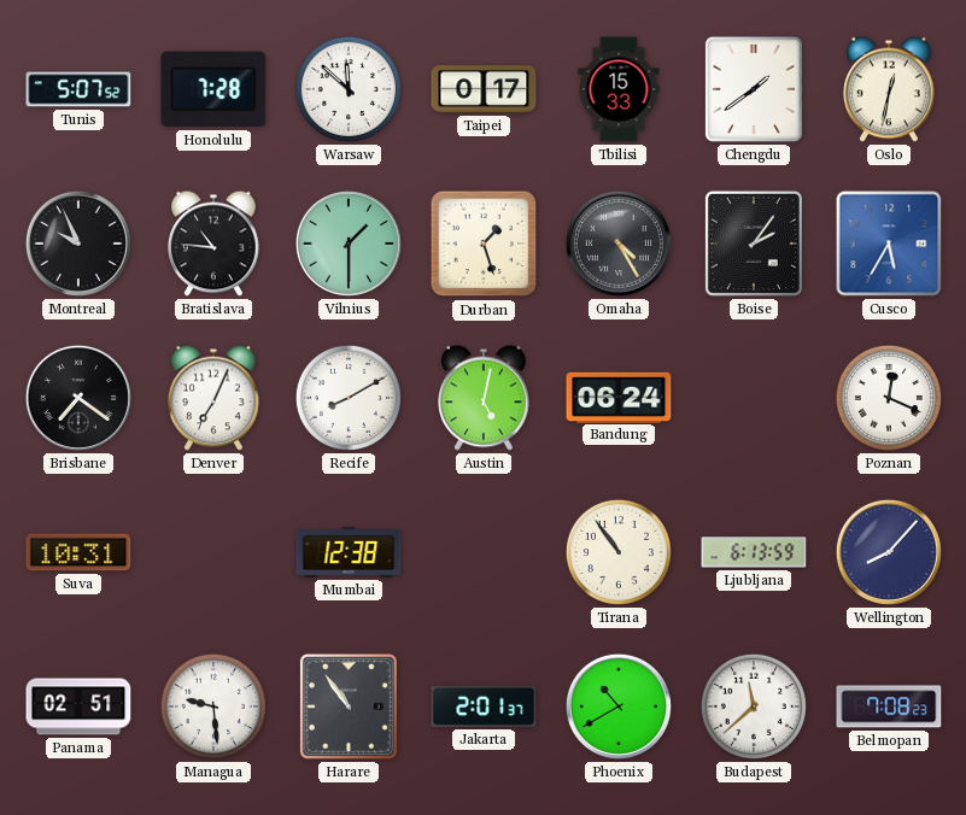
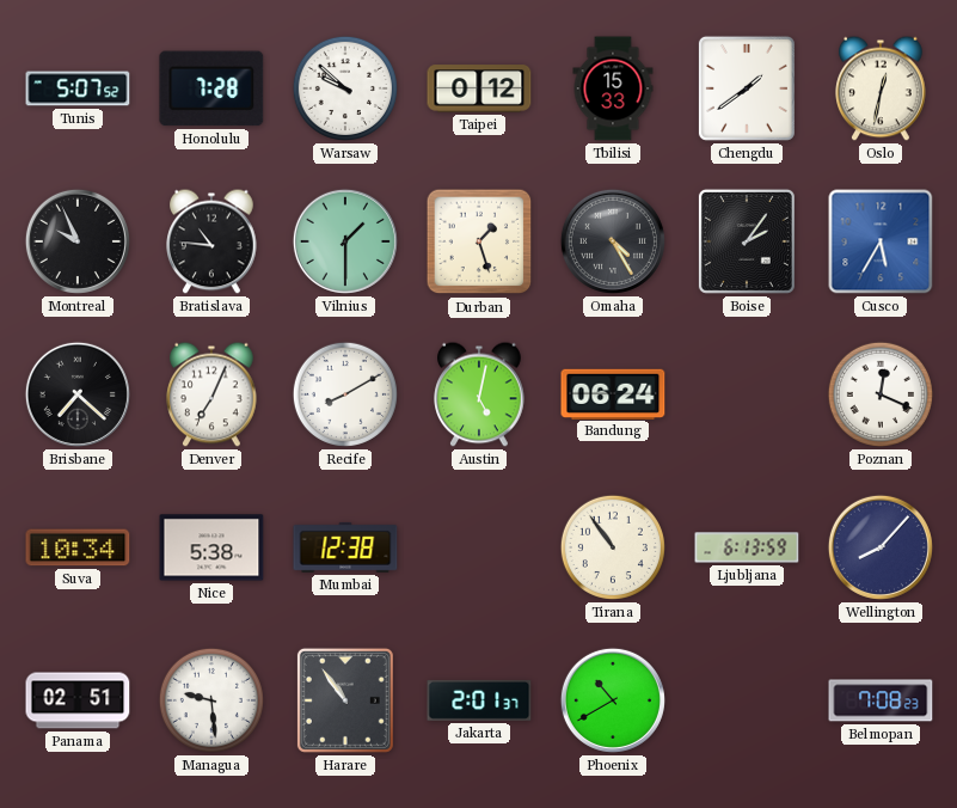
Warsaw: 11:52 -> 9:52
Taipei: 0:17 -> 0:12
Brisbane: 7:21 -> 7:22
Suva: 10:31 -> 10:34
Nice: none -> 5:38
Budapest: 11:38 -> none
